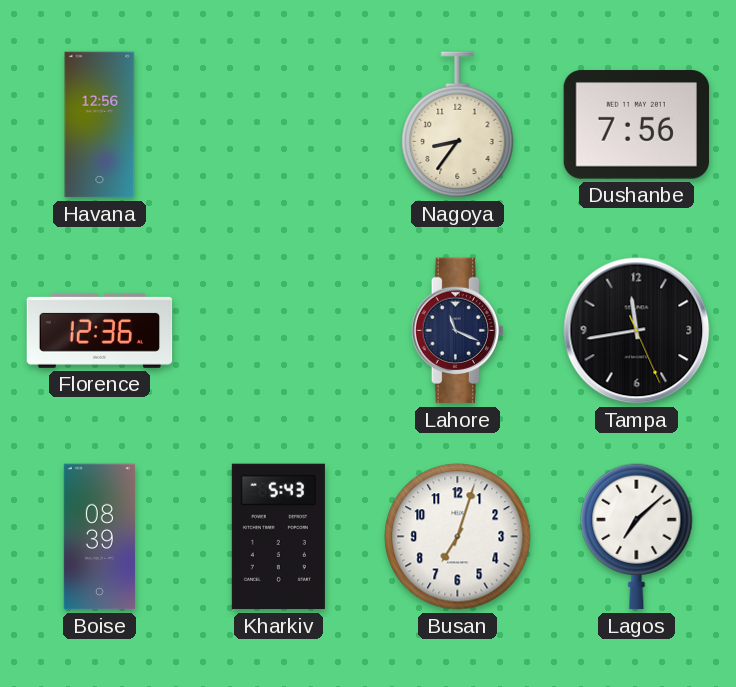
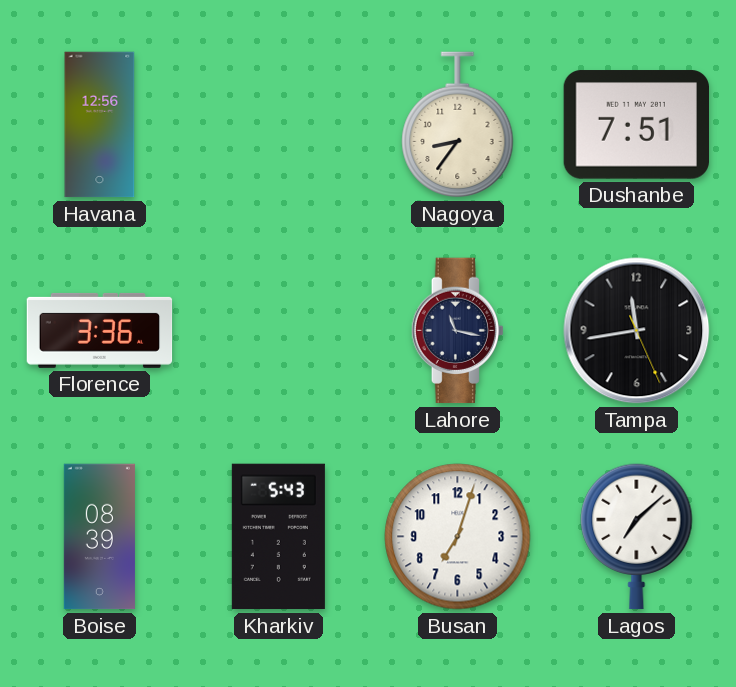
Dushanbe: 7:56 -> 7:51
Florence: 12:36 -> 3:36
Lahore: 11:19 -> 11:17
